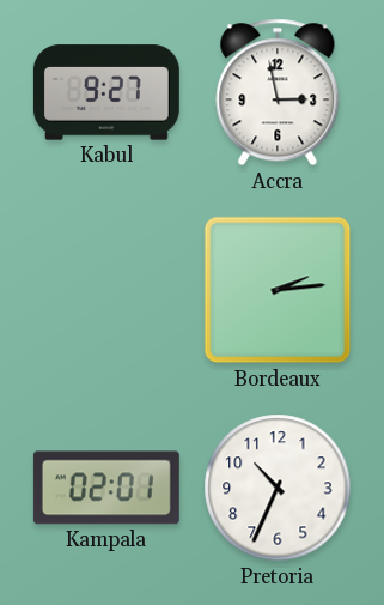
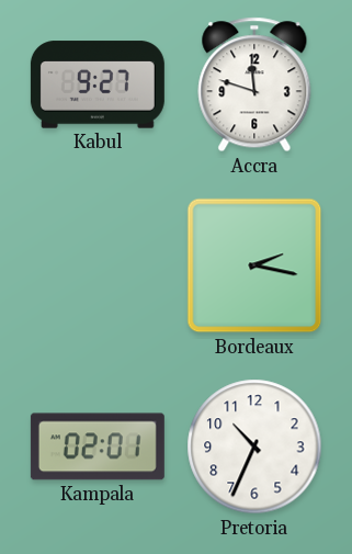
Accra: 2:58 -> 11:48
Bordeaux: 2:14 -> 2:17
